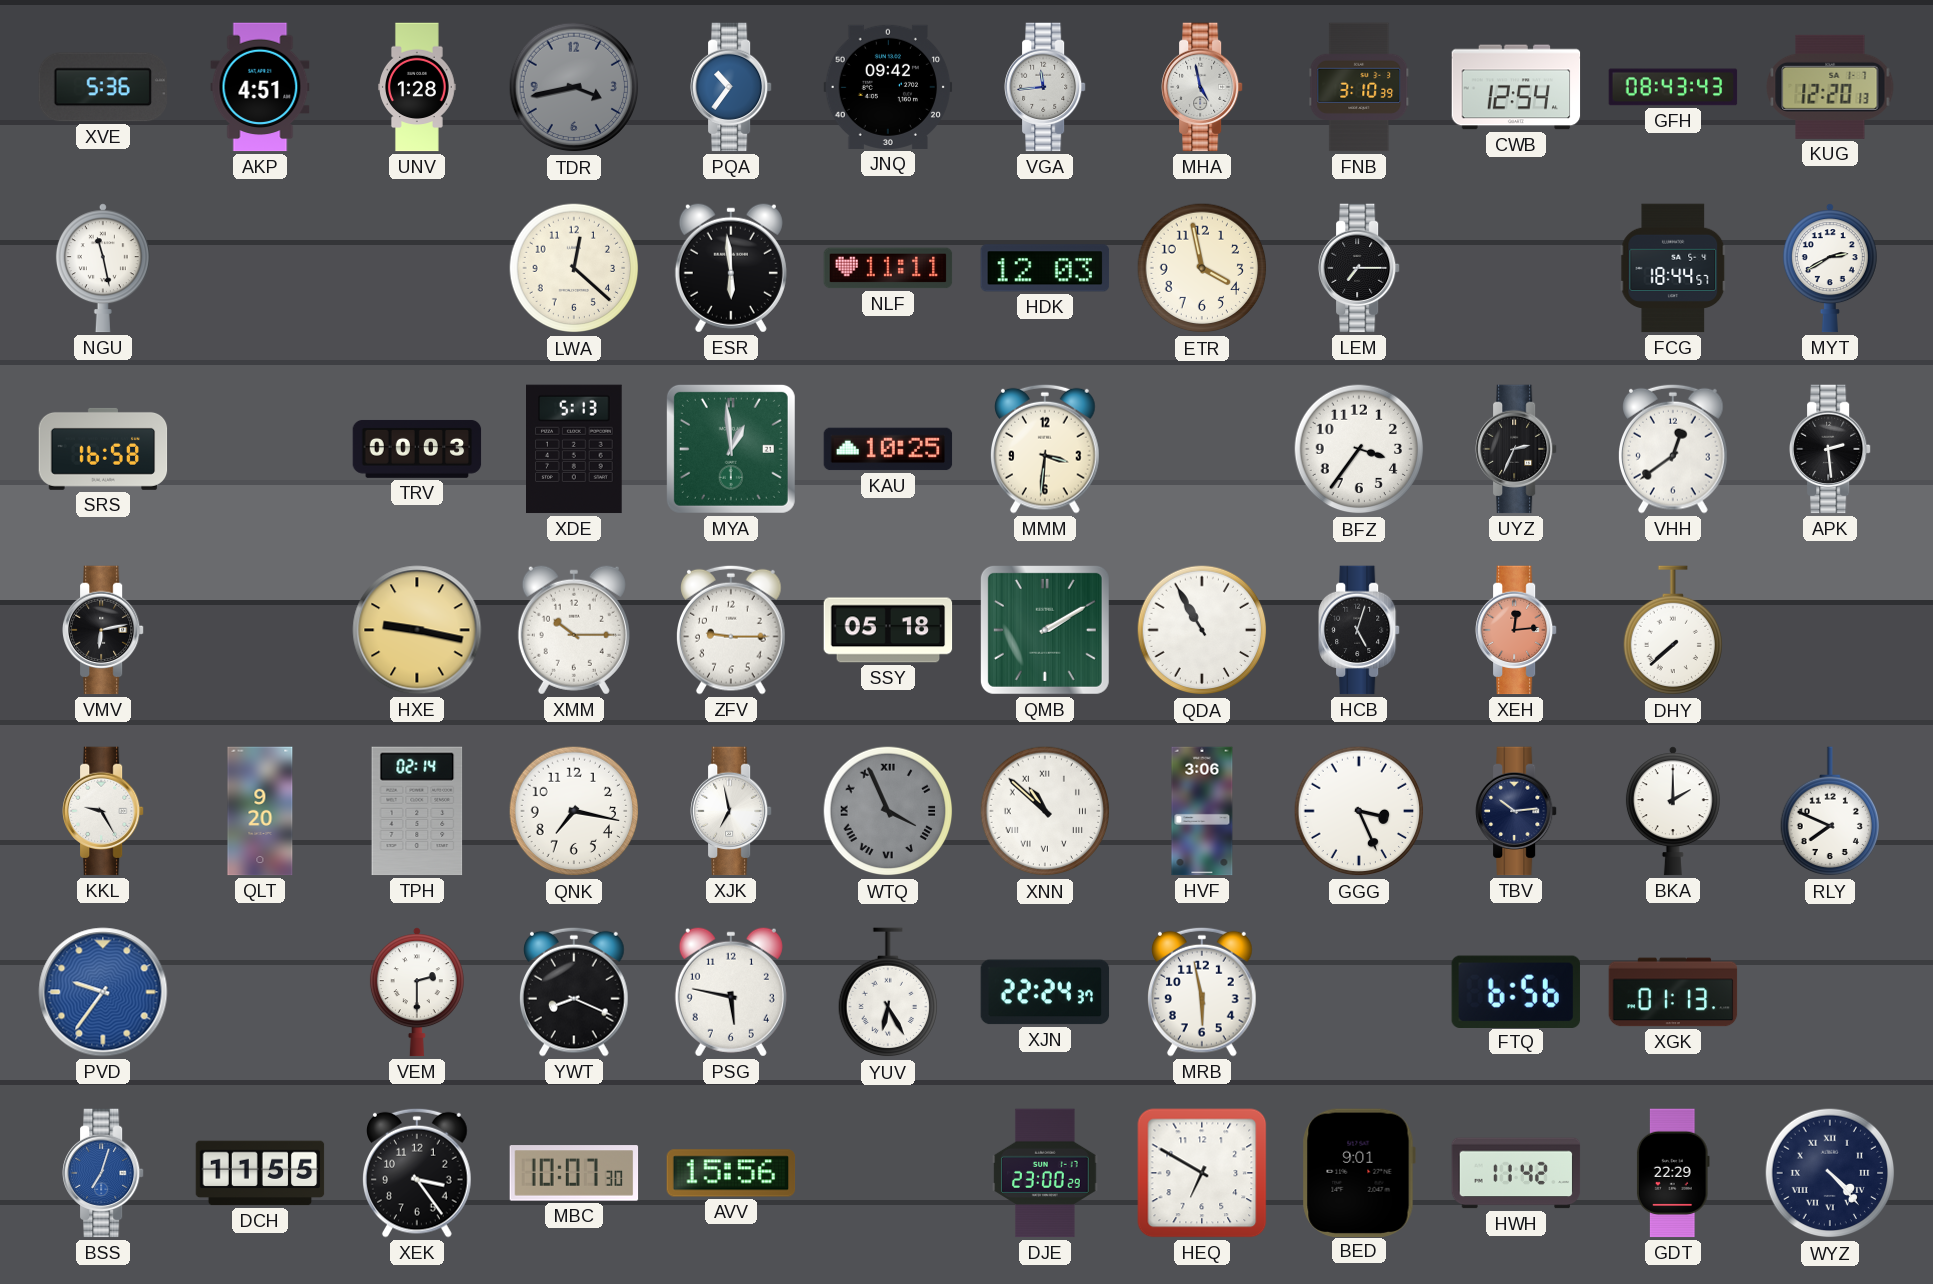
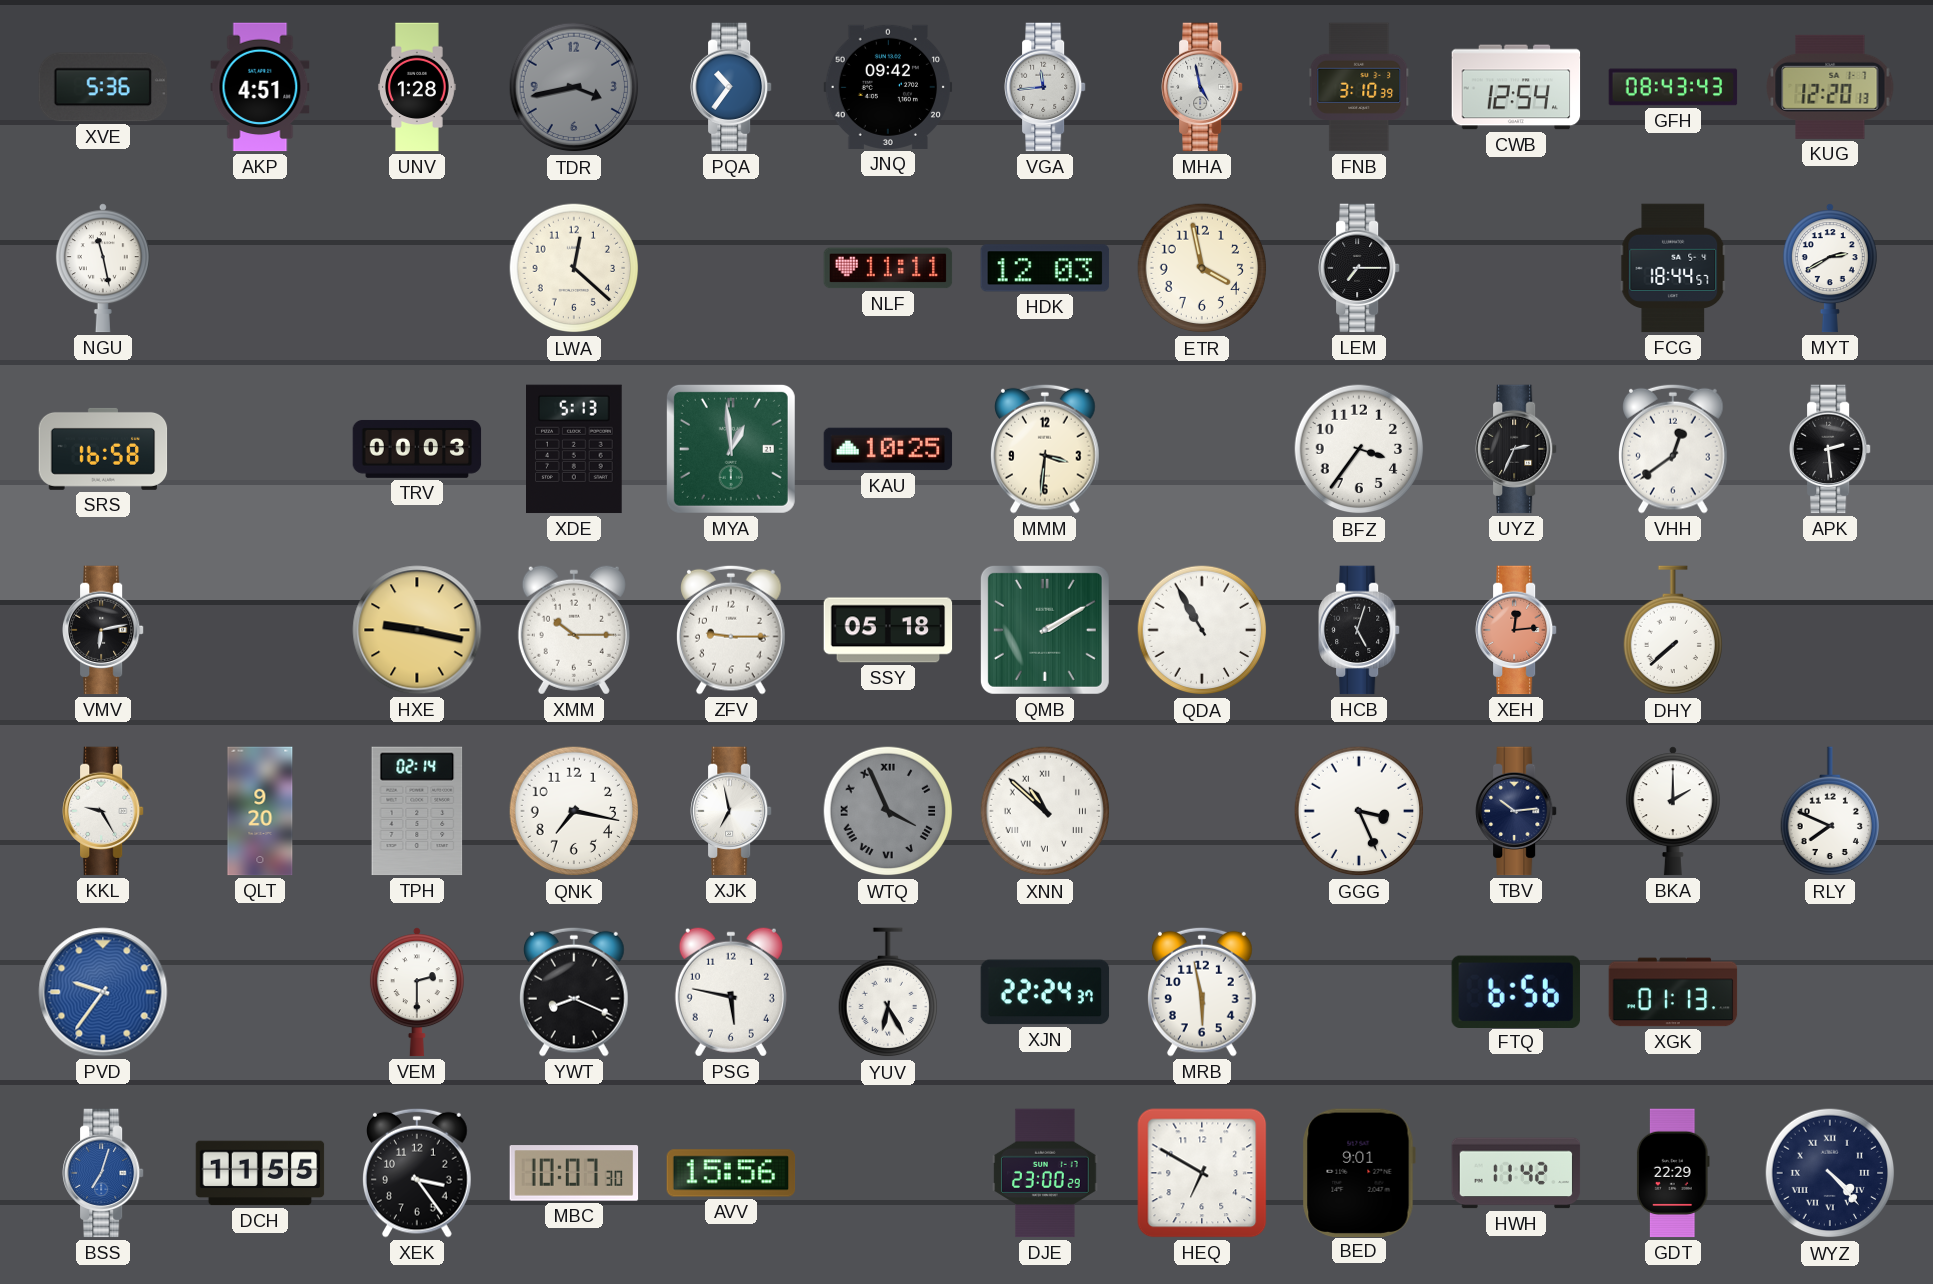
ESR: 5:59 -> none
HVF: 3:06 -> none
